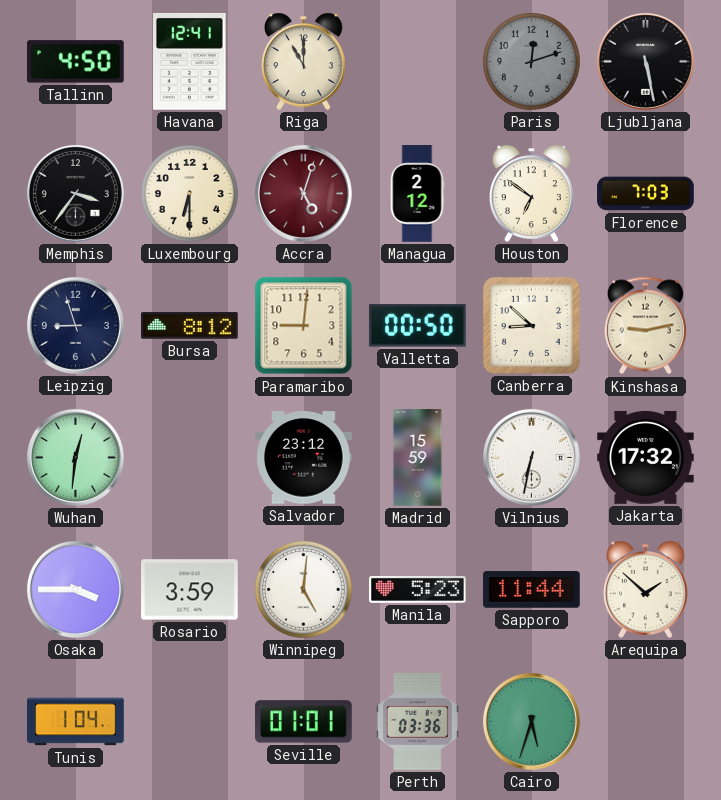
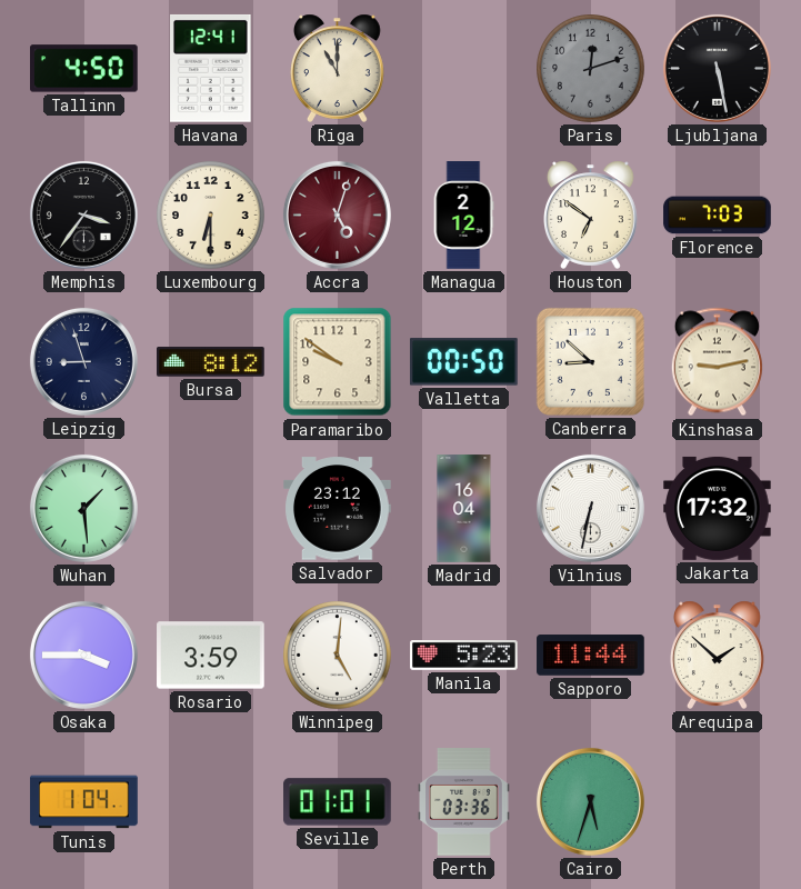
Paramaribo: 9:01 -> 9:51
Wuhan: 12:31 -> 1:29
Madrid: 15:59 -> 16:04
